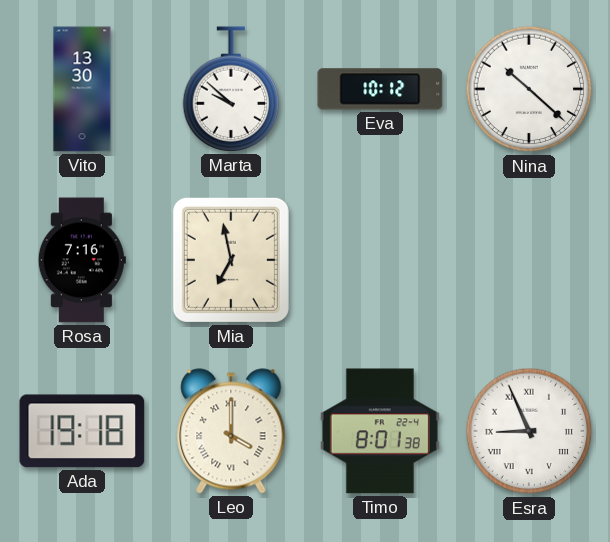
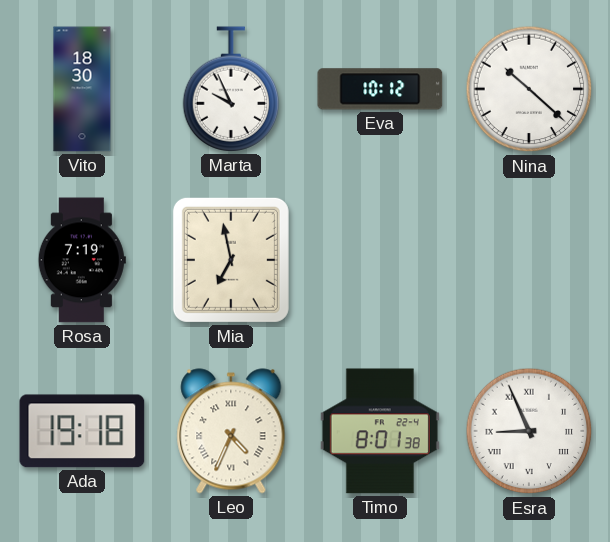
Vito: 13:30 -> 18:30
Marta: 9:52 -> 9:56
Rosa: 7:16 -> 7:19
Leo: 4:00 -> 4:34
